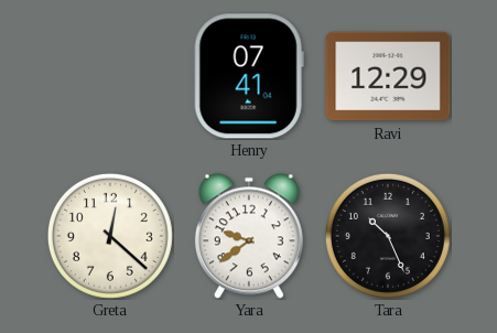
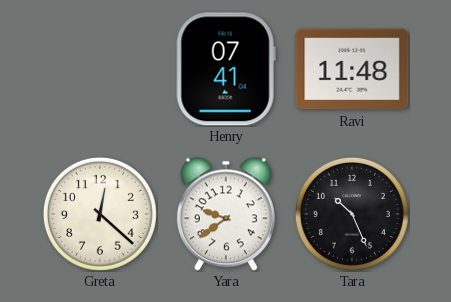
Ravi: 12:29 -> 11:48
